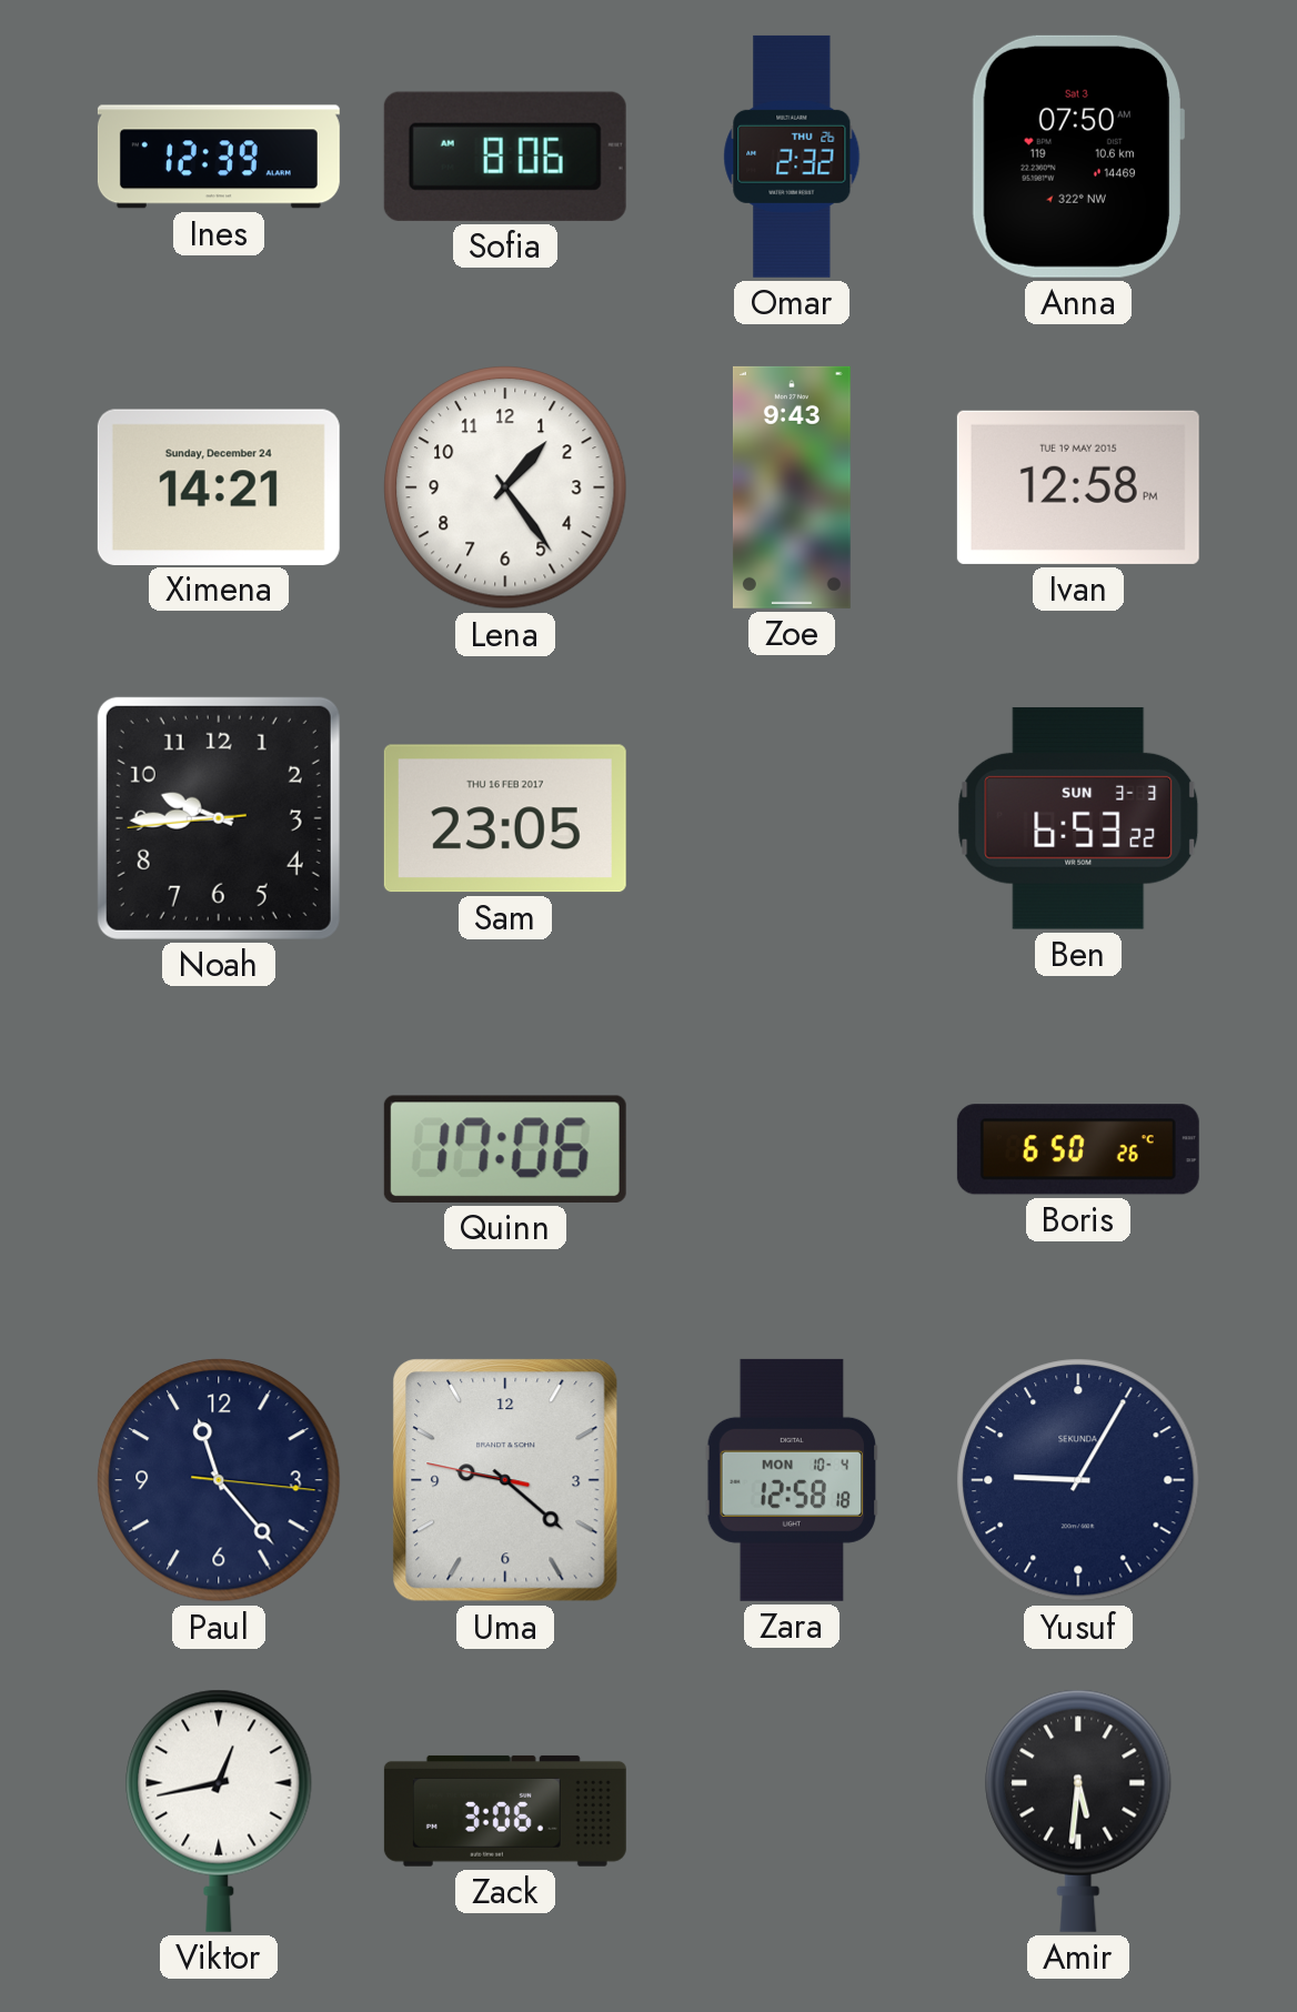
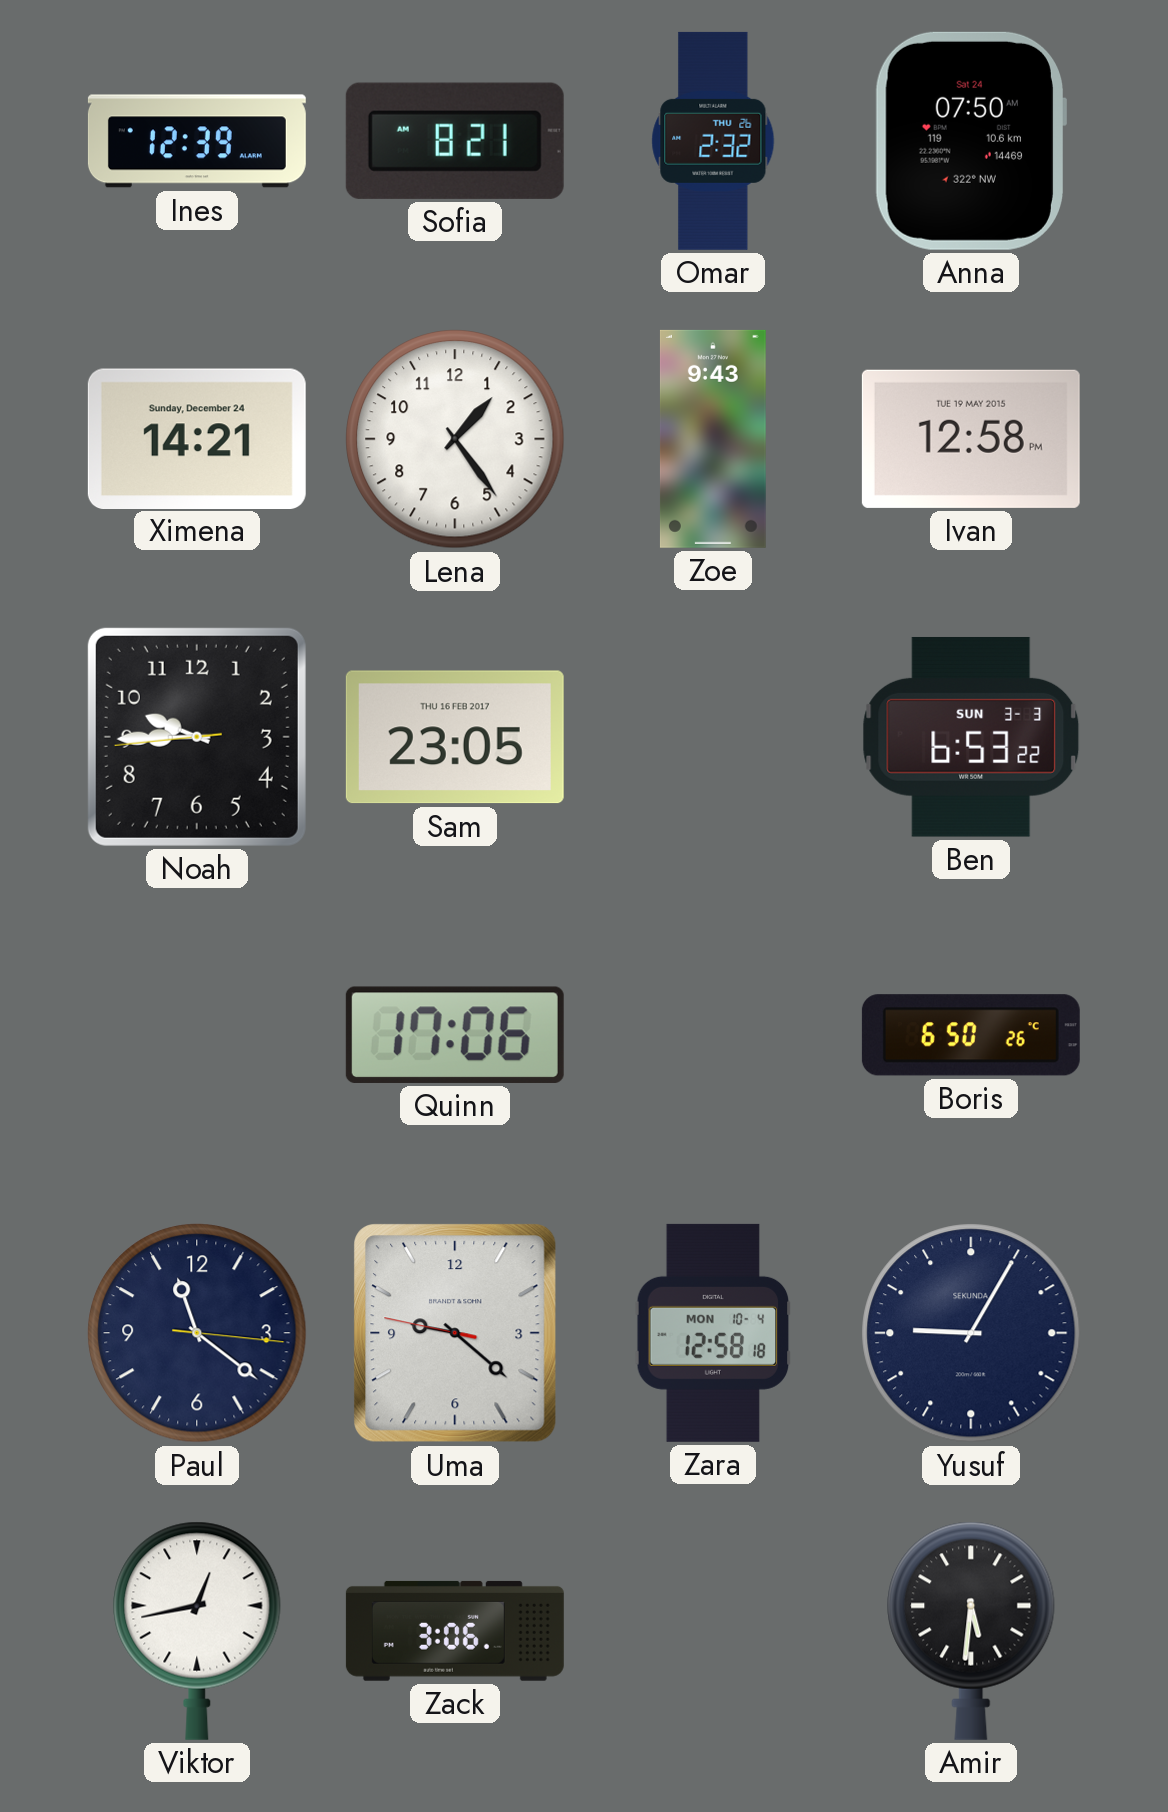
Sofia: 8:06 -> 8:21
Anna date: Sat 3 -> Sat 24
Paul: 11:23 -> 11:21
